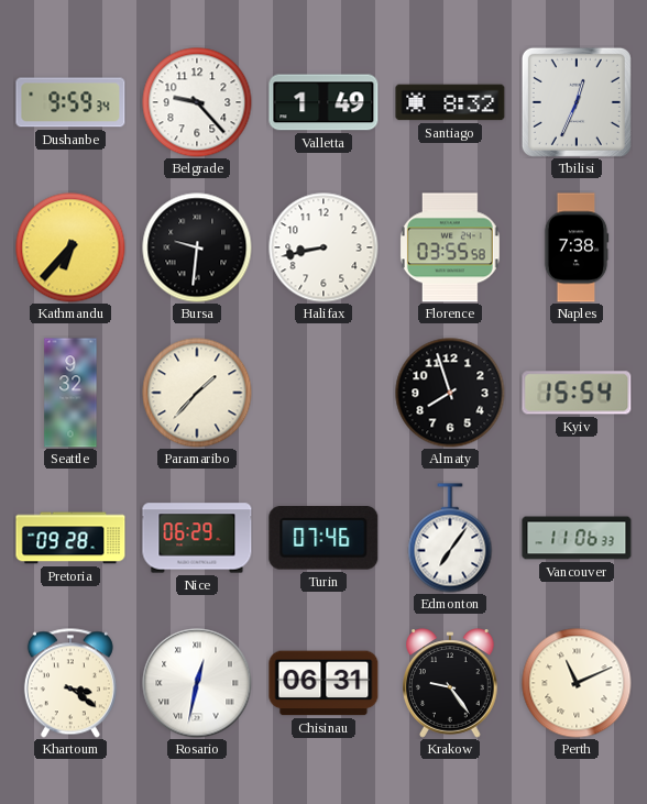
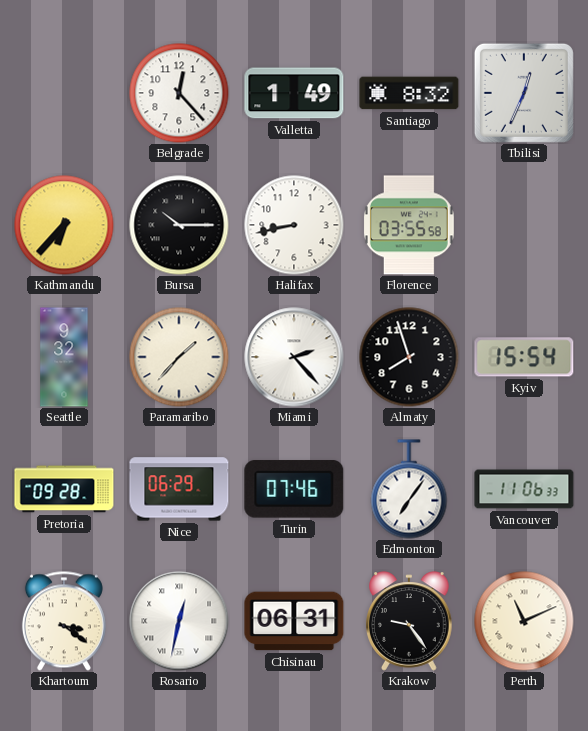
Dushanbe: 9:59 -> none
Belgrade: 9:23 -> 12:23
Bursa: 9:31 -> 10:15
Naples: 7:38 -> none
Miami: none -> 2:23
